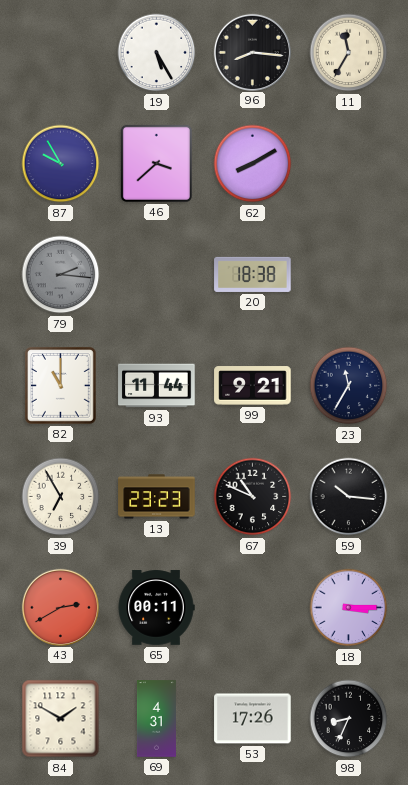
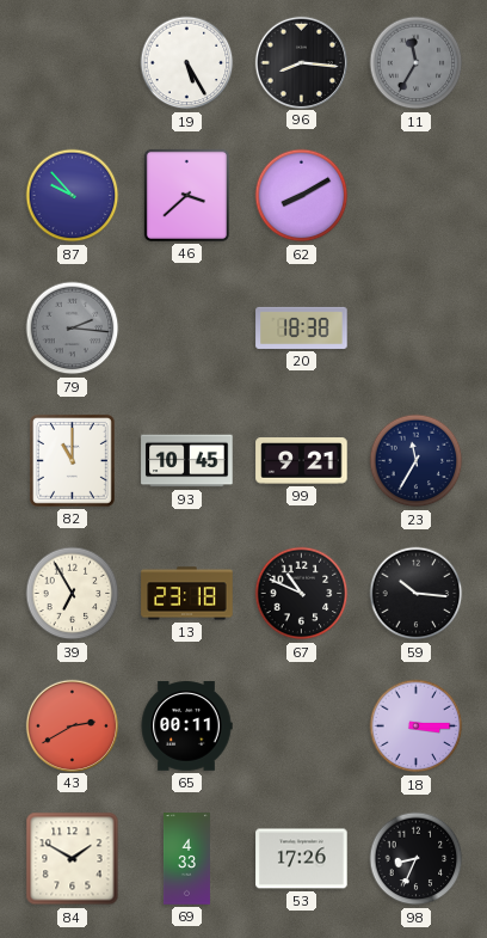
11 dial: cream -> grey
87: 9:55 -> 9:53
93: 11:44 -> 10:45
13: 23:23 -> 23:18
69: 4:31 -> 4:33
